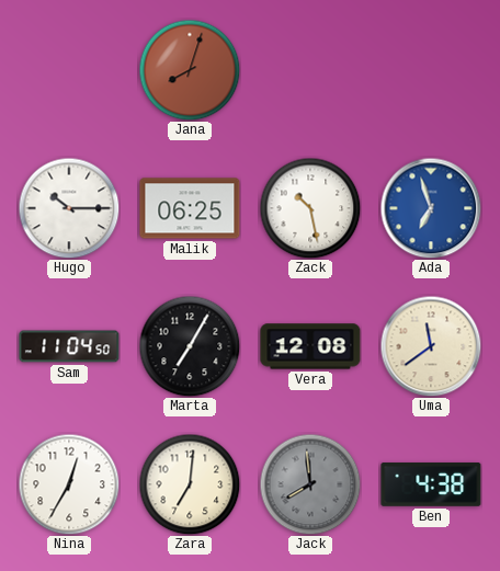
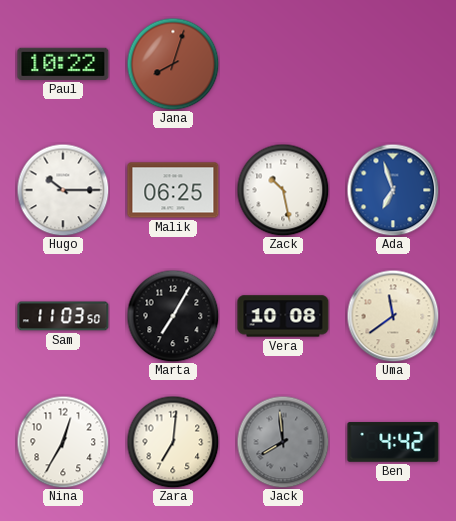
Paul: none -> 10:22
Sam: 11:04 -> 11:03
Vera: 12:08 -> 10:08
Ben: 4:38 -> 4:42
